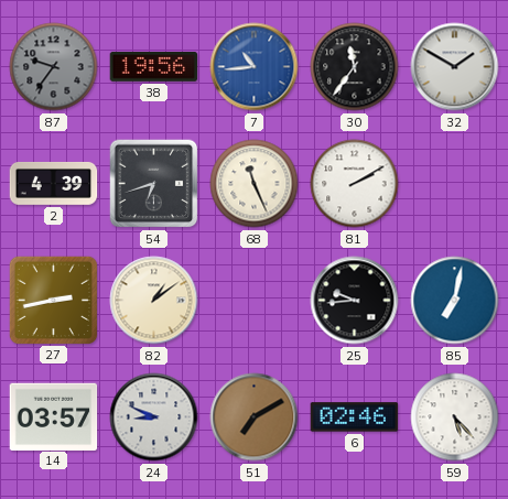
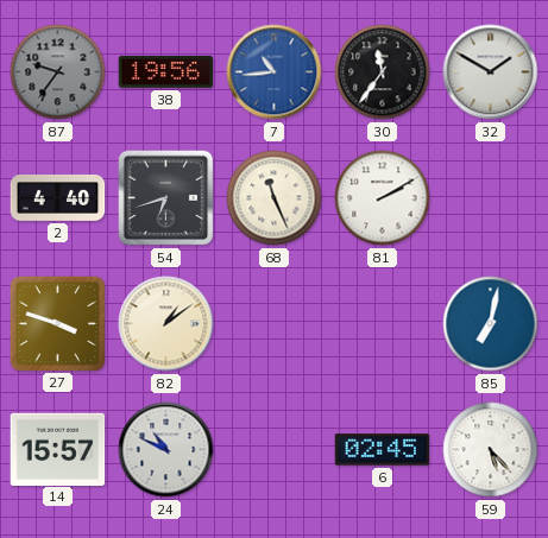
2: 4:39 -> 4:40
27: 2:43 -> 3:48
25: 9:44 -> none
14: 03:57 -> 15:57
24: 8:49 -> 10:49
51: 7:10 -> none
6: 02:46 -> 02:45
